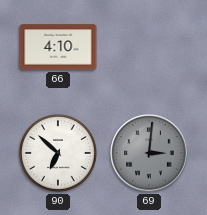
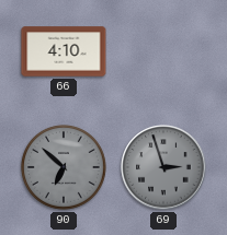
90 dial: white -> grey
69: 3:01 -> 2:57
